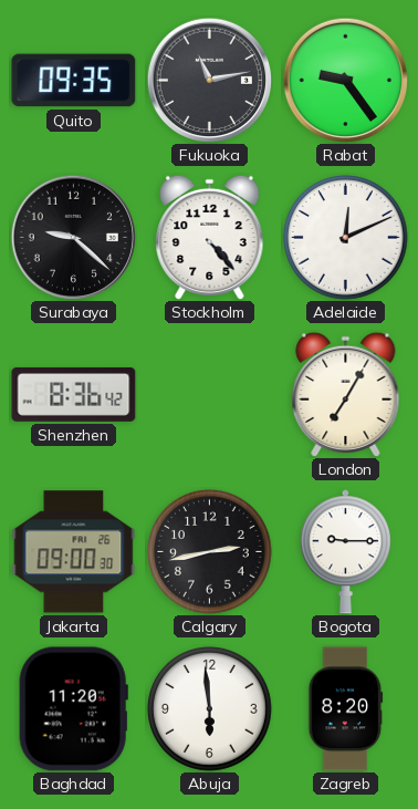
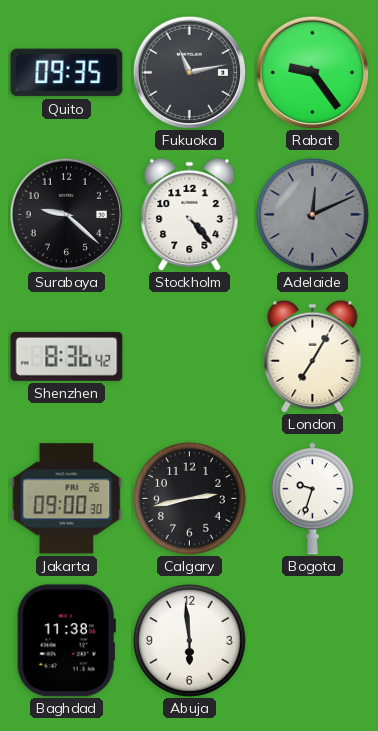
Adelaide dial: white -> grey
Bogota: 9:15 -> 9:33
Baghdad: 11:20 -> 11:38
Zagreb: 8:20 -> none
